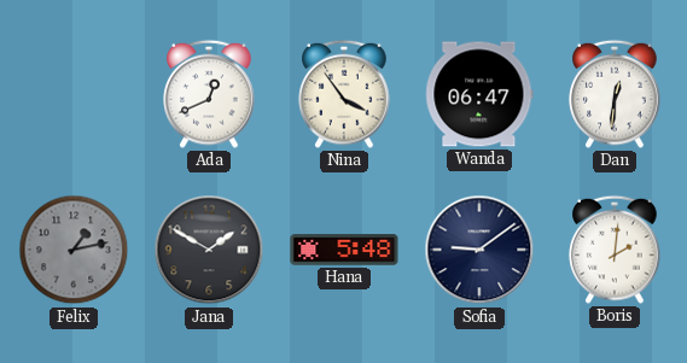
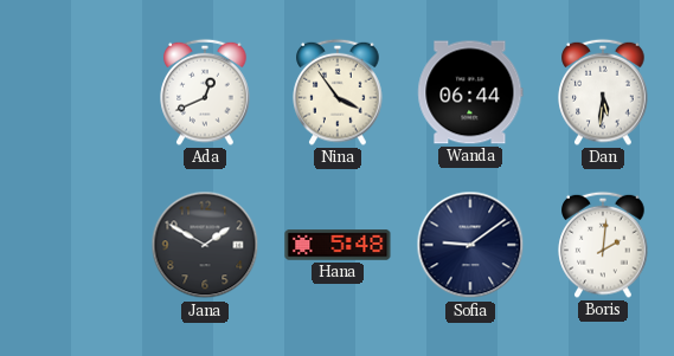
Wanda: 06:47 -> 06:44
Dan: 12:31 -> 5:31
Felix: 1:13 -> none
